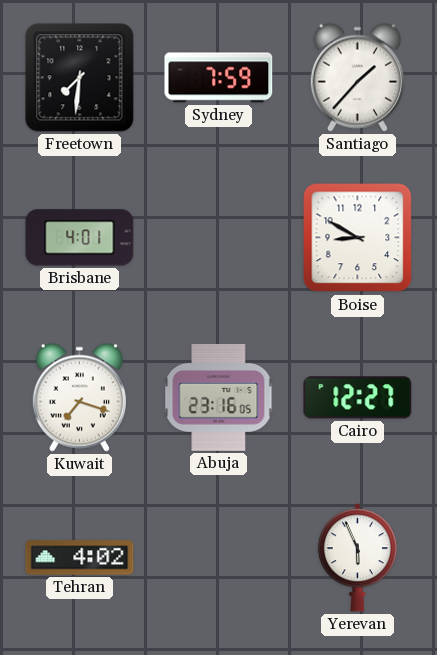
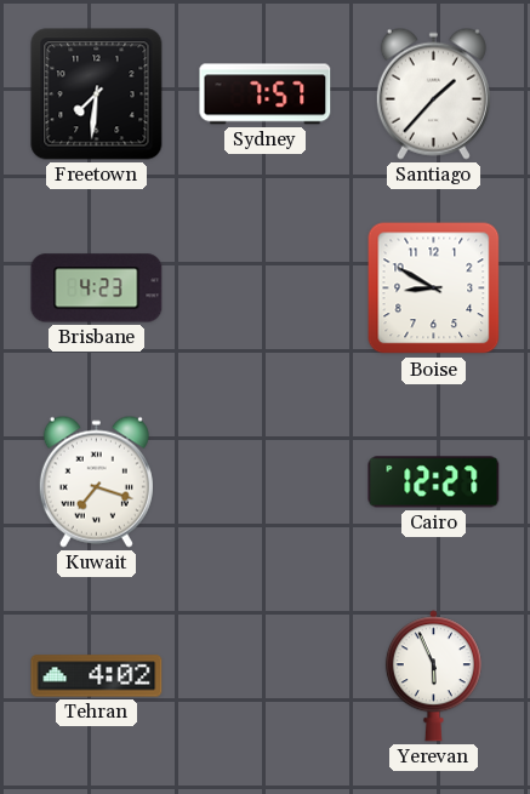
Sydney: 7:59 -> 7:57
Brisbane: 4:01 -> 4:23
Abuja: 23:16 -> none
